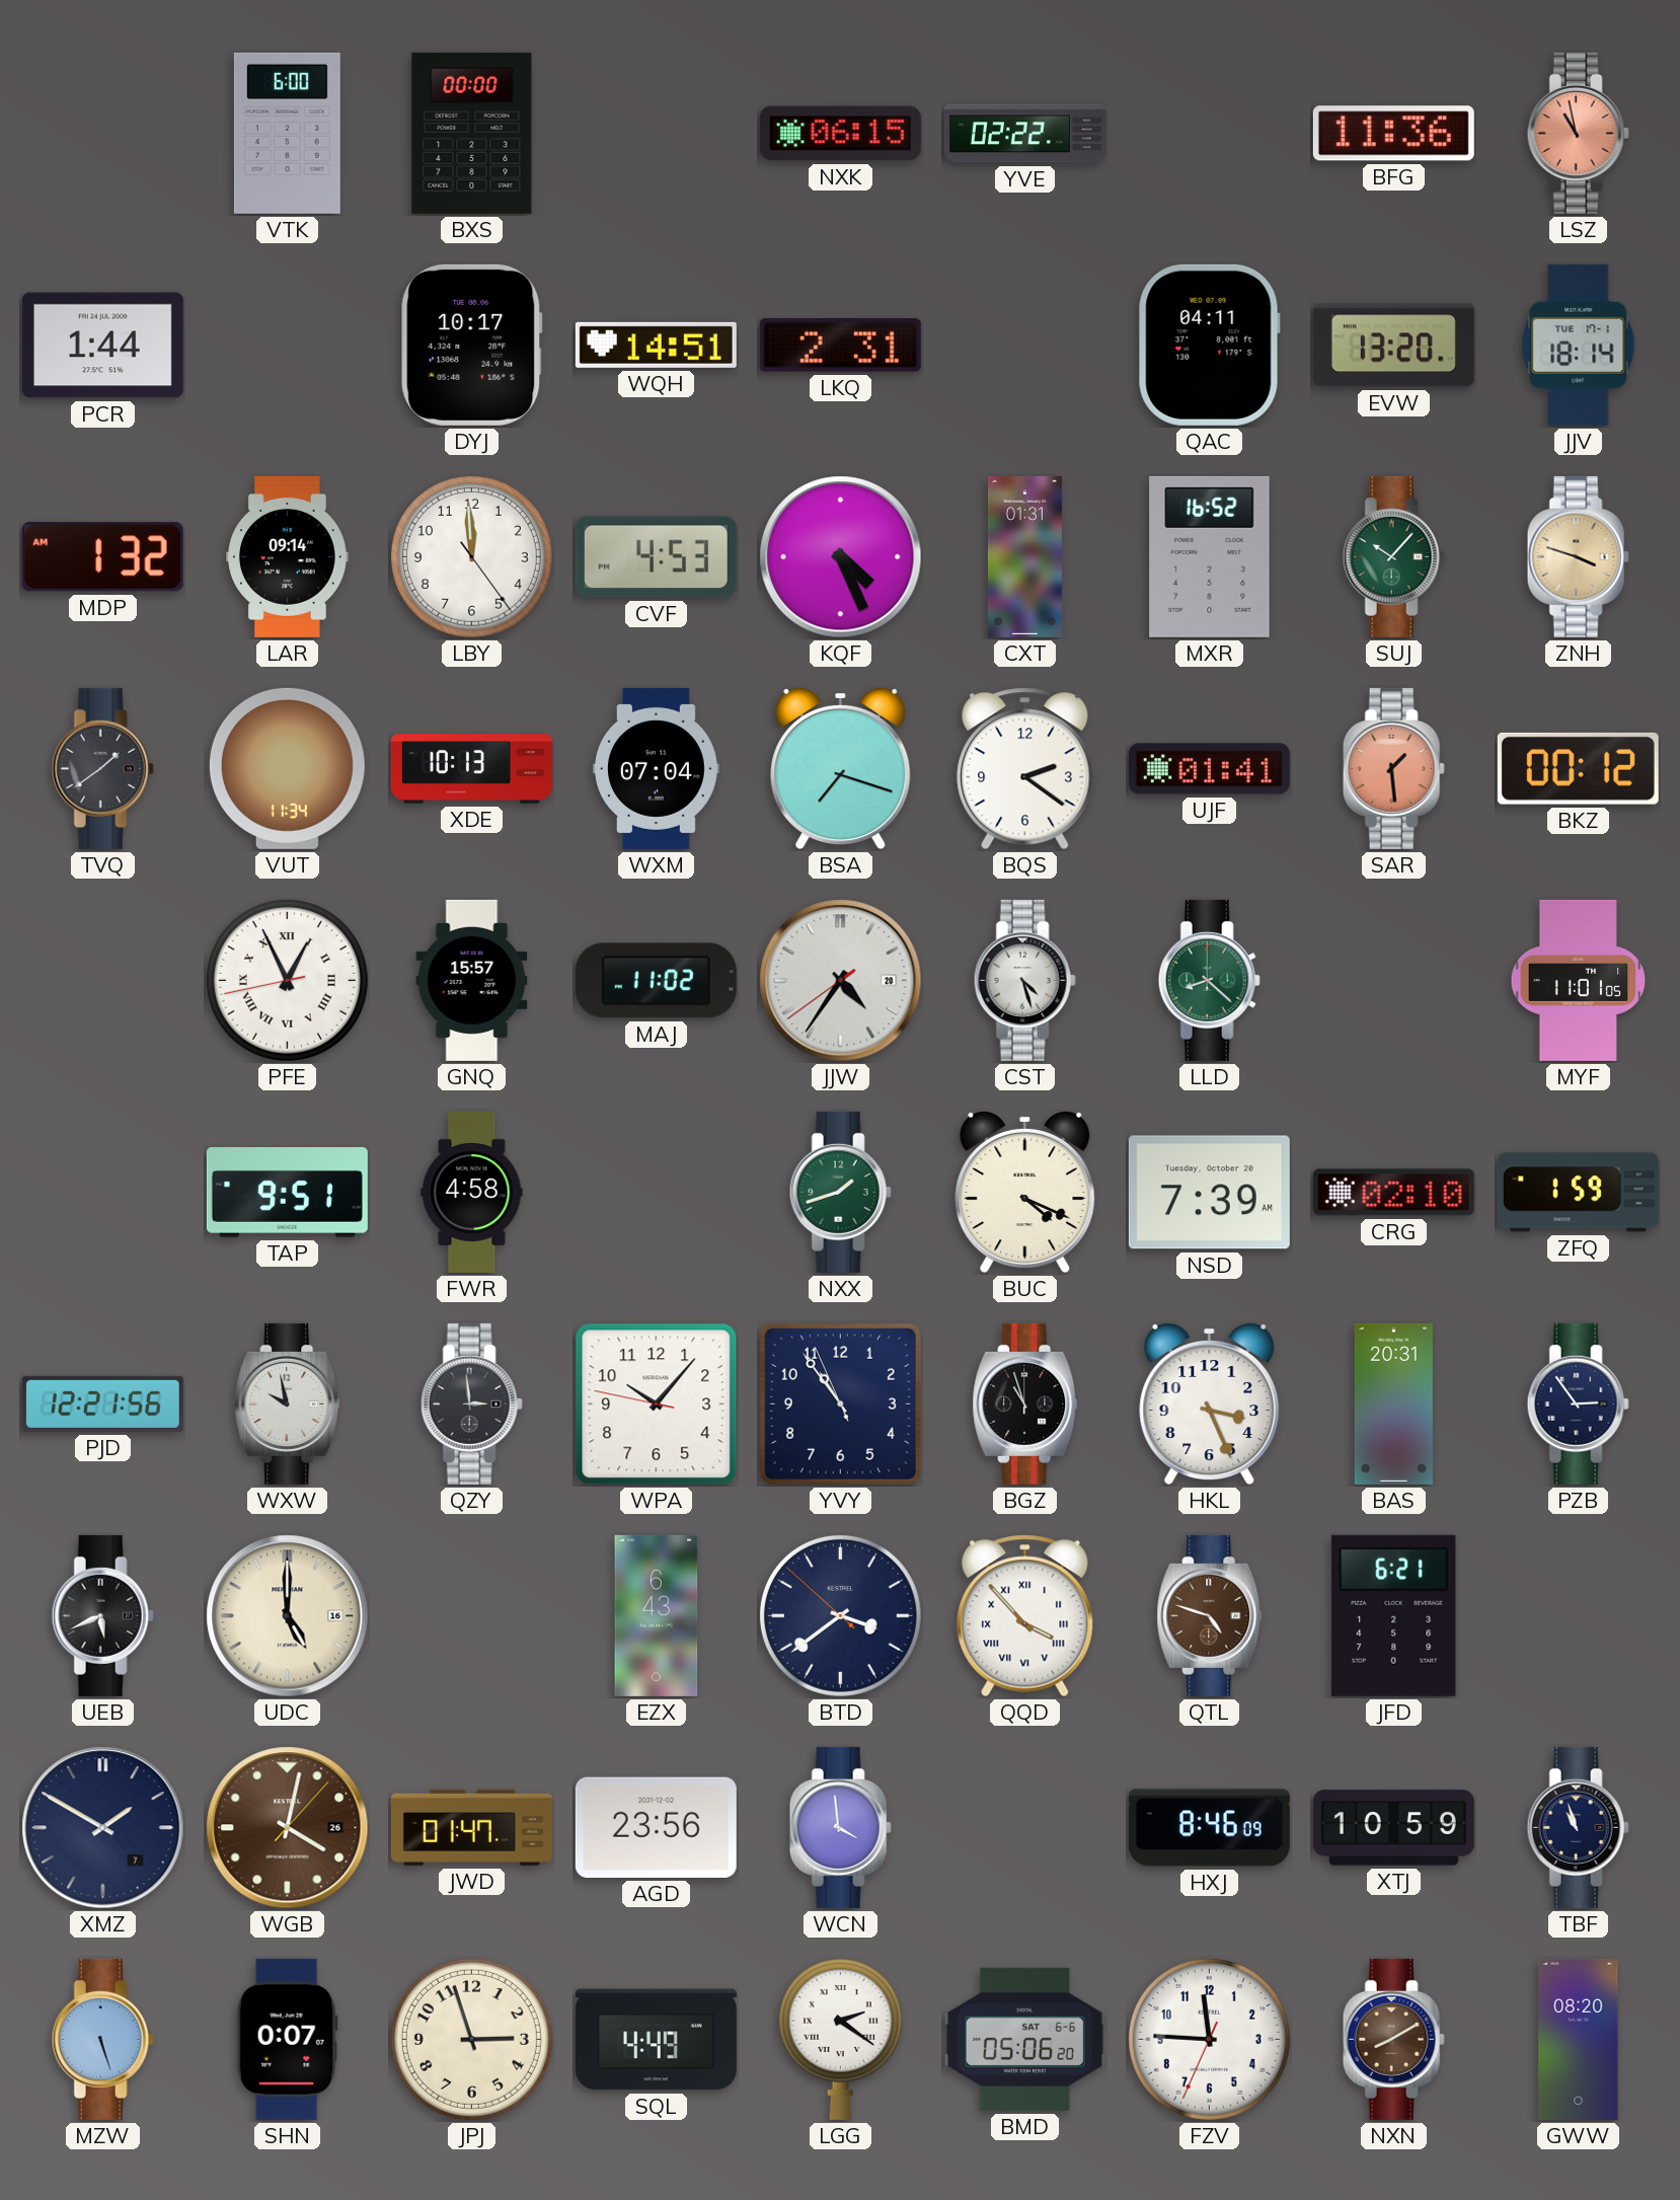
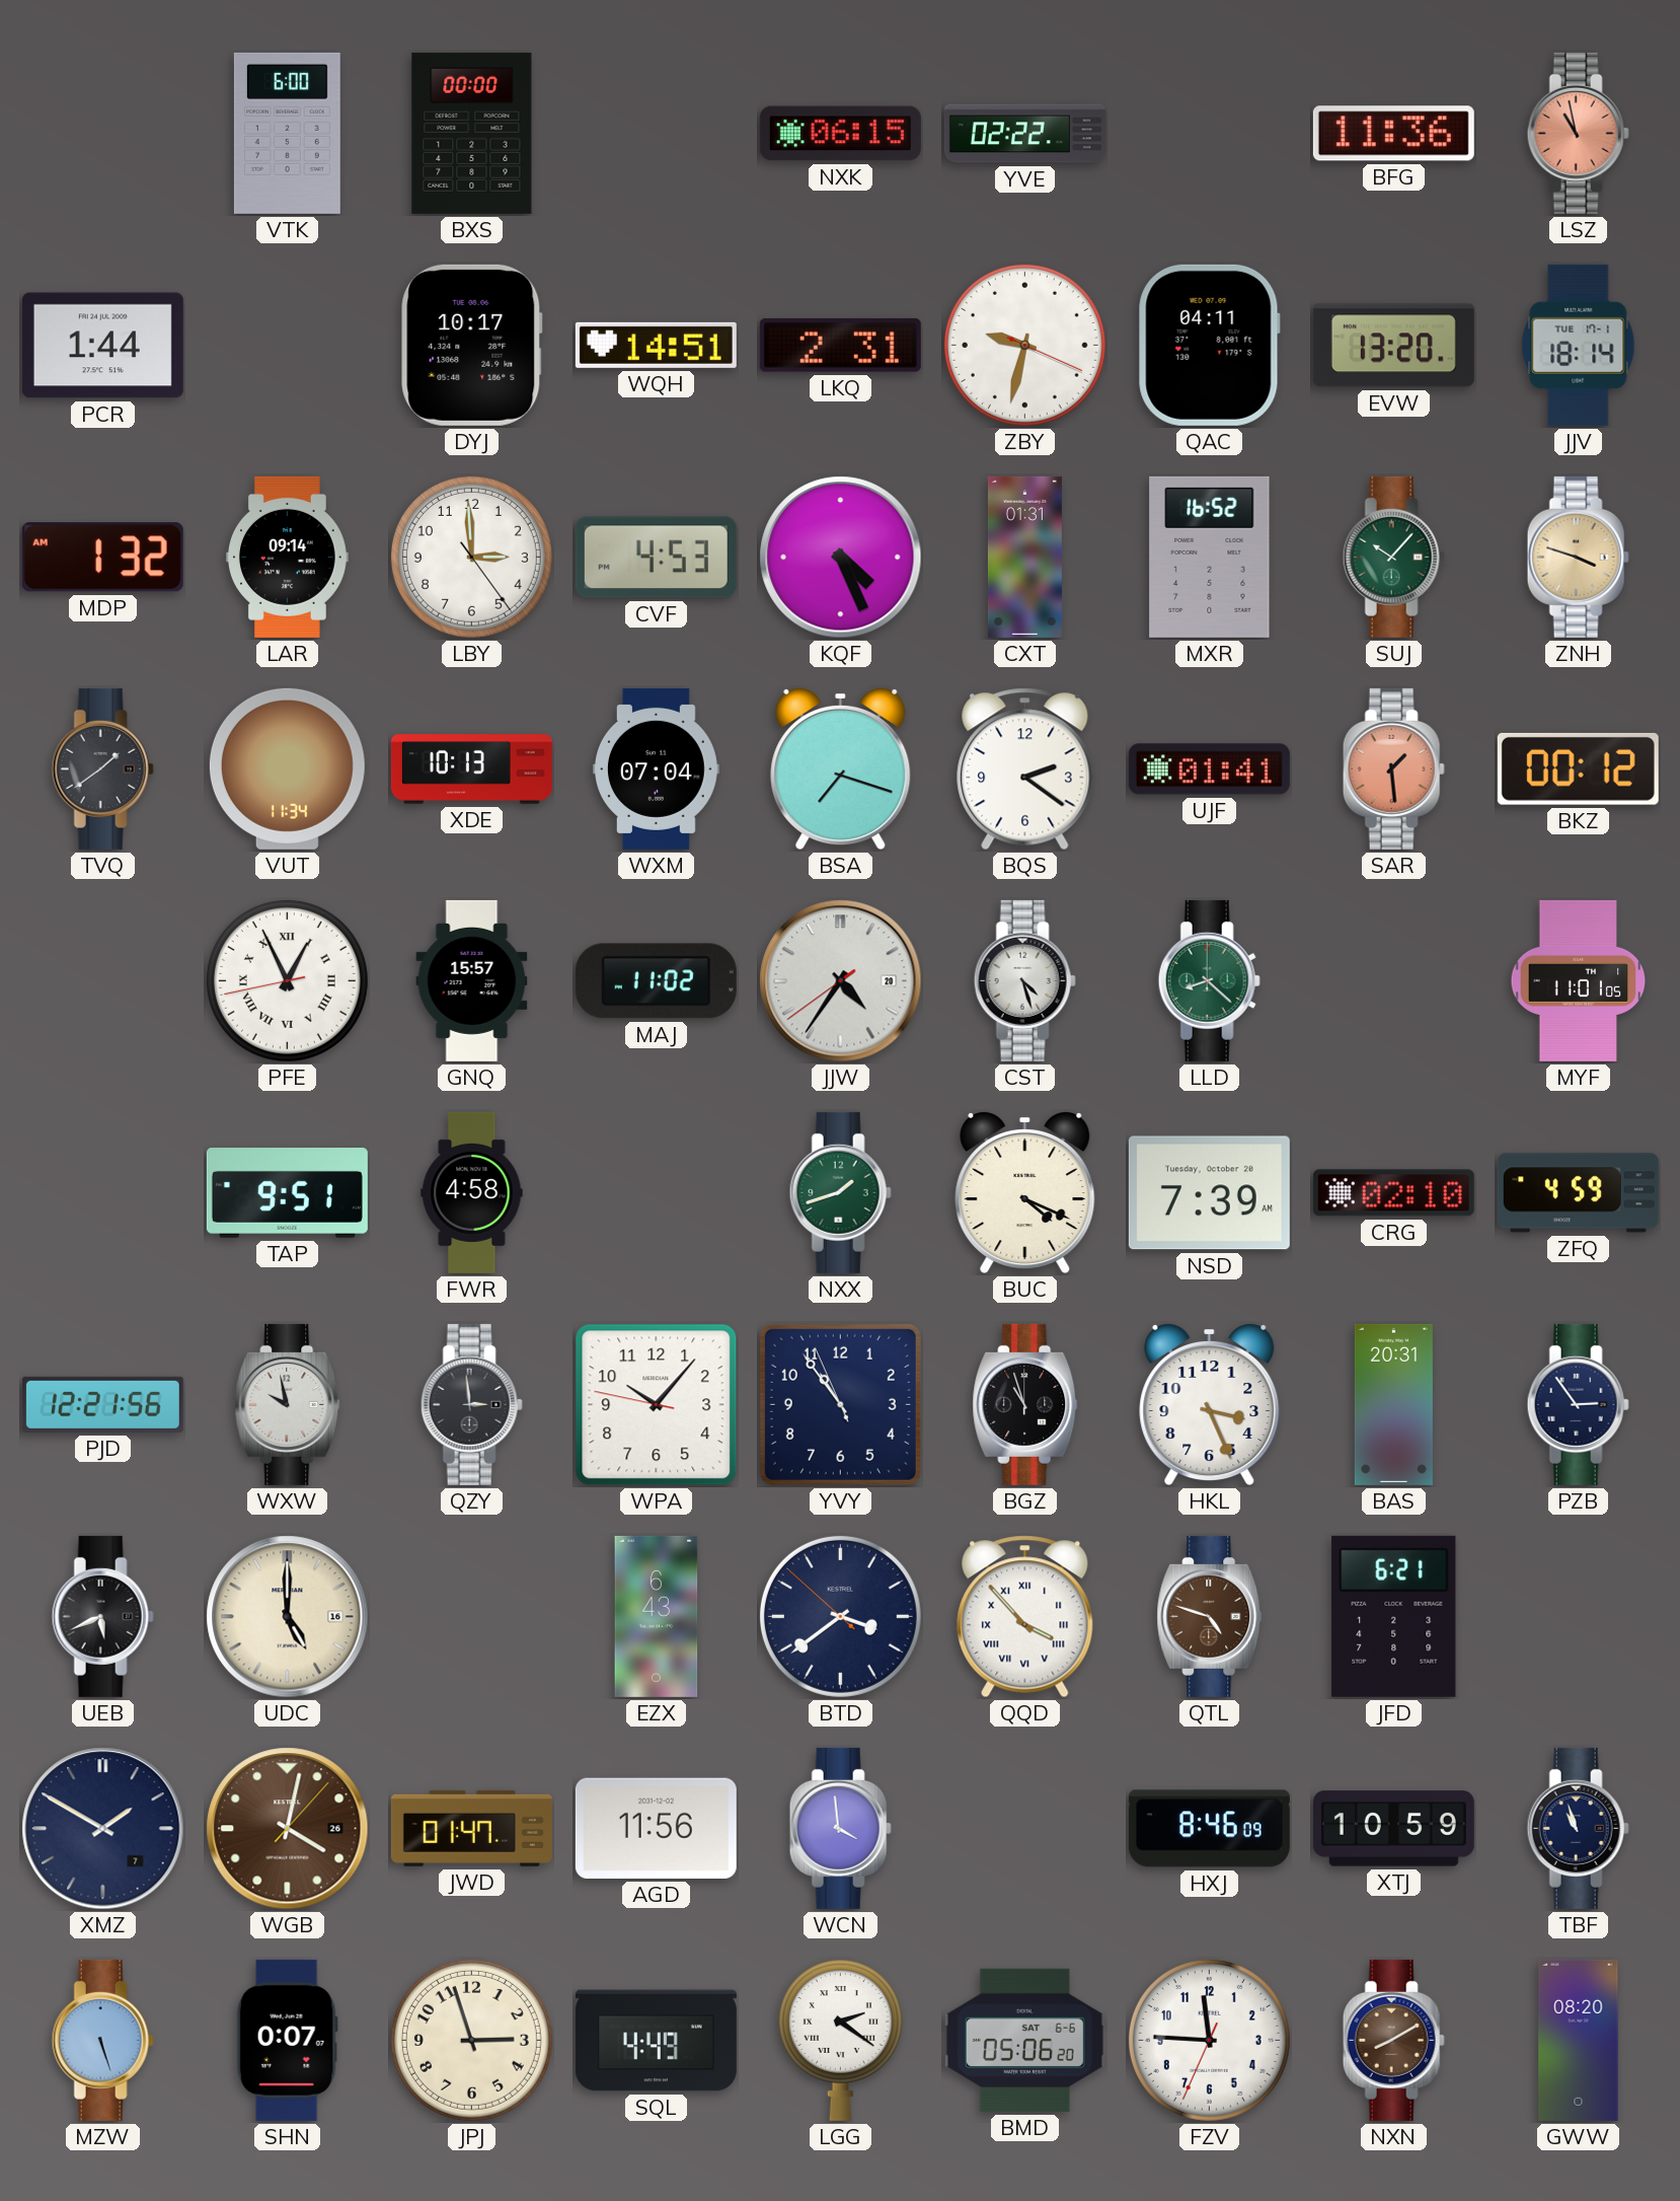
ZBY: none -> 9:32
LBY: 11:59 -> 2:59
ZFQ: 1:59 -> 4:59
AGD: 23:56 -> 11:56
